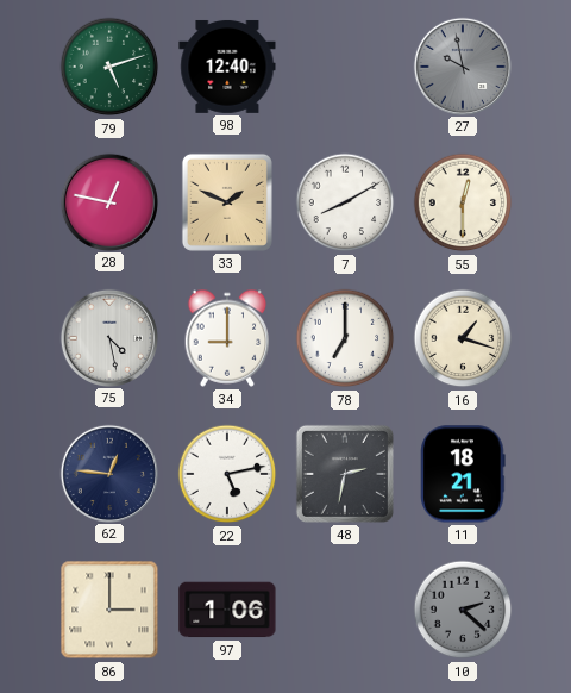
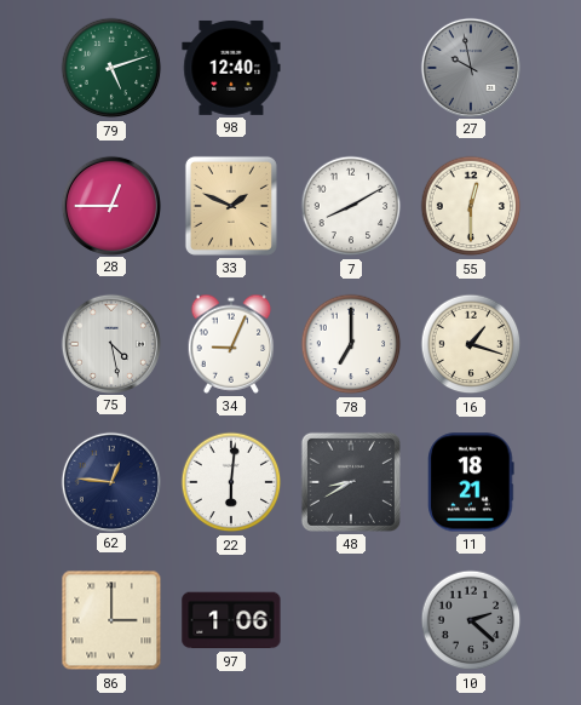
28: 12:47 -> 12:45
34: 9:00 -> 9:04
22: 5:13 -> 6:01
48: 2:32 -> 8:40
